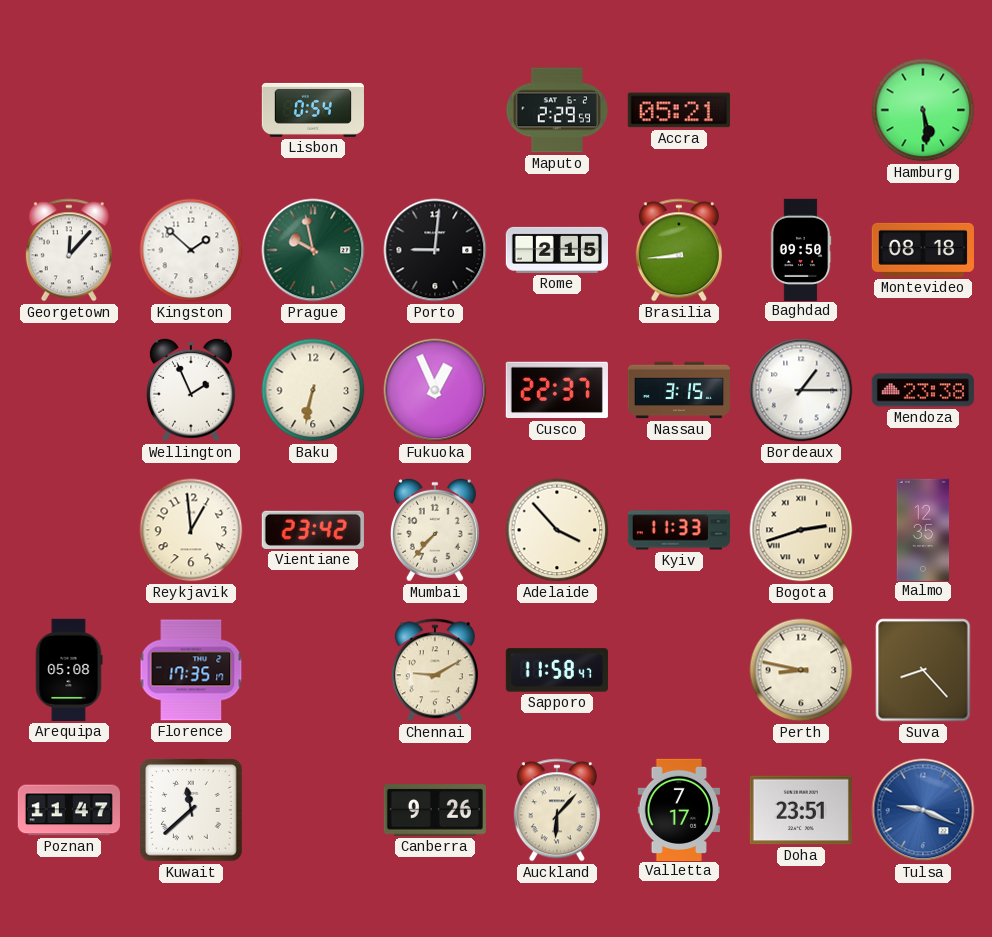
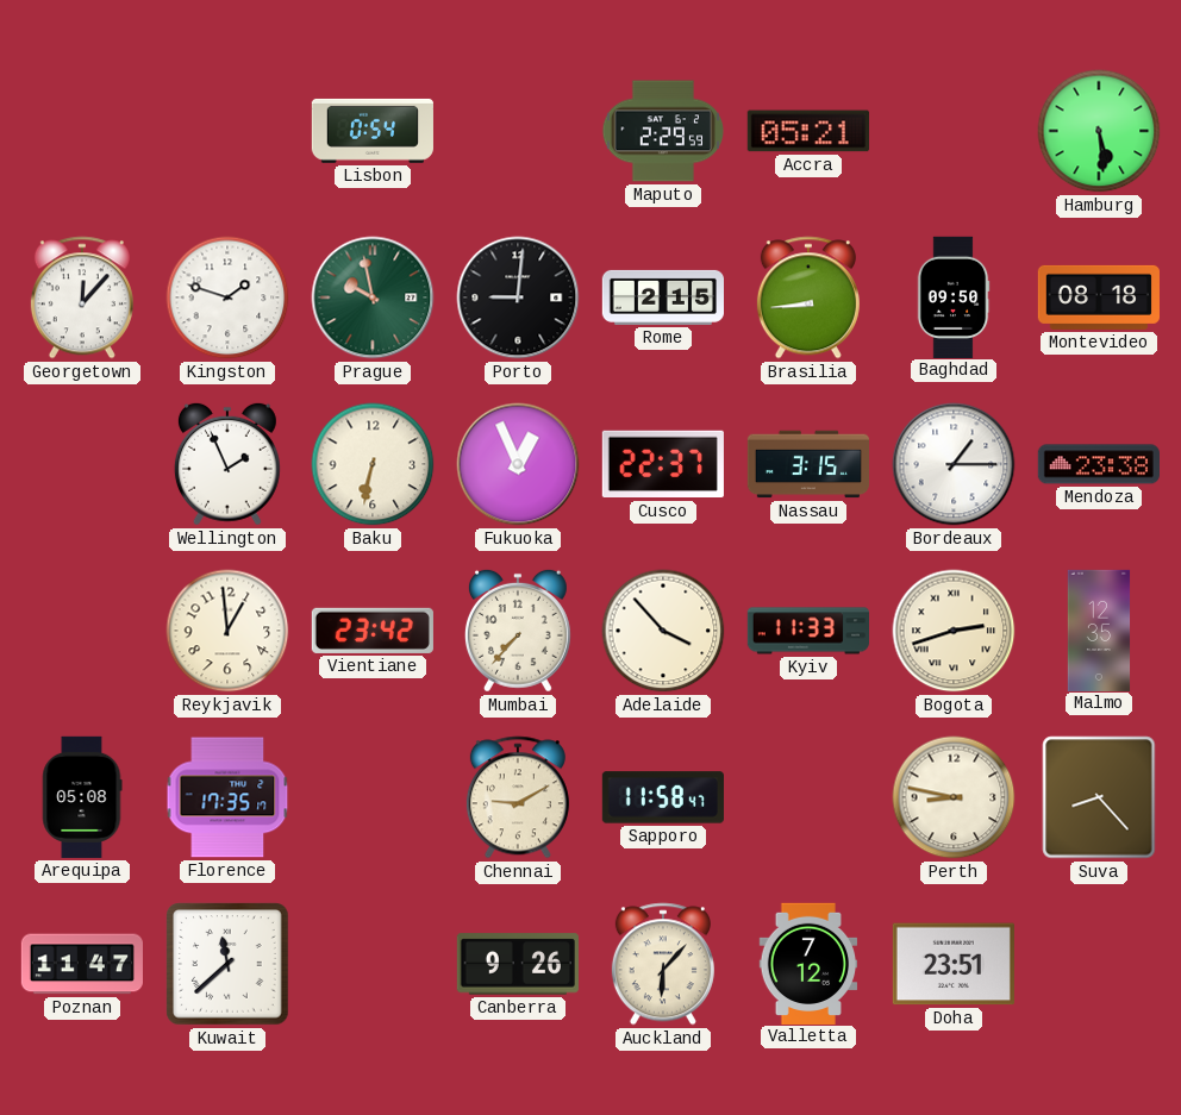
Kingston: 1:52 -> 1:48
Valletta: 7:17 -> 7:12
Tulsa: 9:19 -> none
